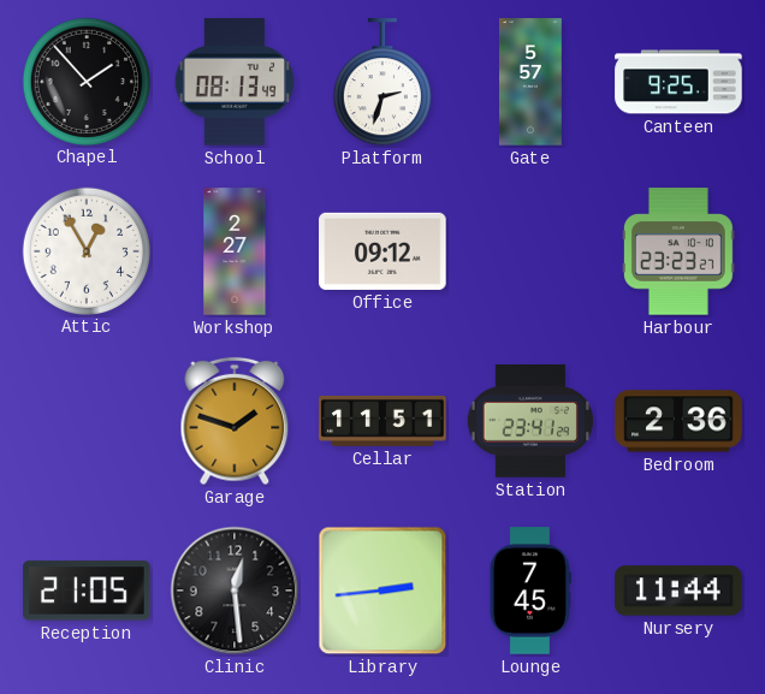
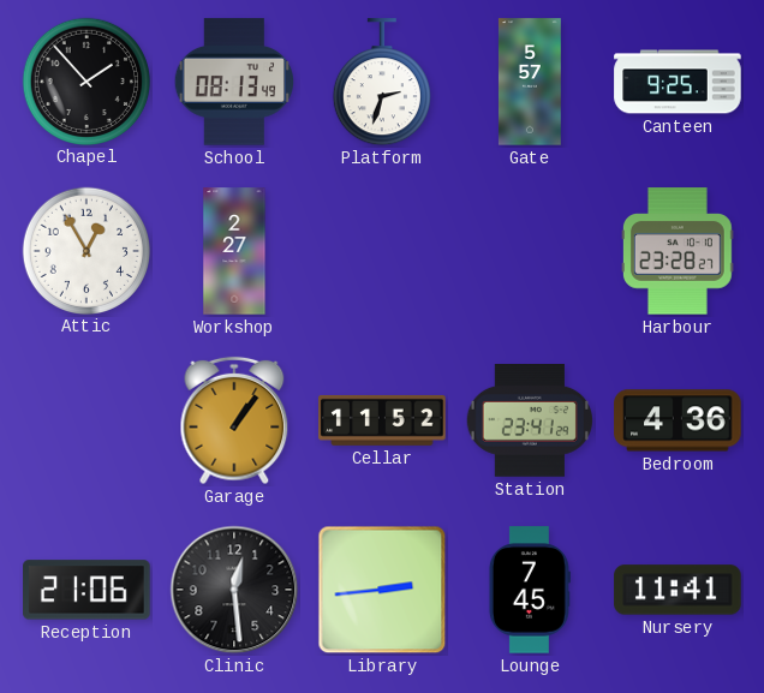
Office: 09:12 -> none
Harbour: 23:23 -> 23:28
Garage: 1:48 -> 1:06
Cellar: 11:51 -> 11:52
Bedroom: 2:36 -> 4:36
Reception: 21:05 -> 21:06
Nursery: 11:44 -> 11:41
